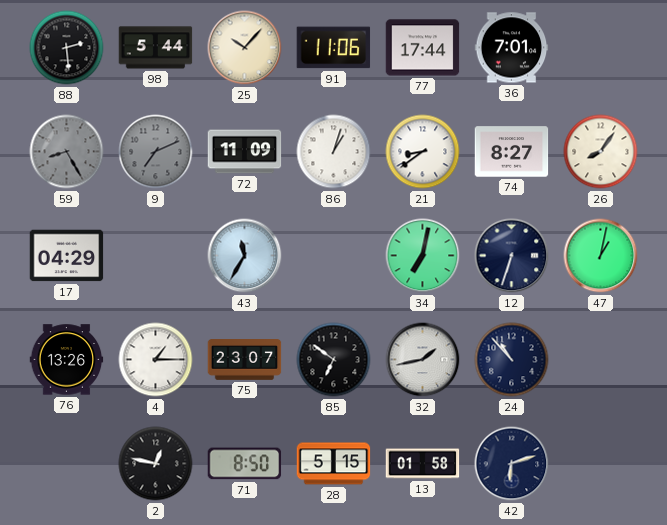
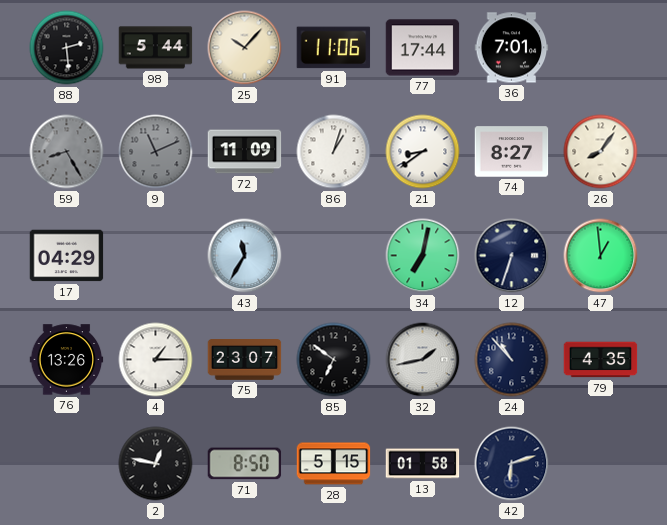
9: 7:11 -> 11:11
47: 1:02 -> 12:59
79: none -> 4:35
